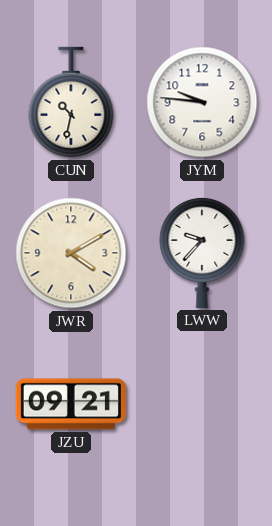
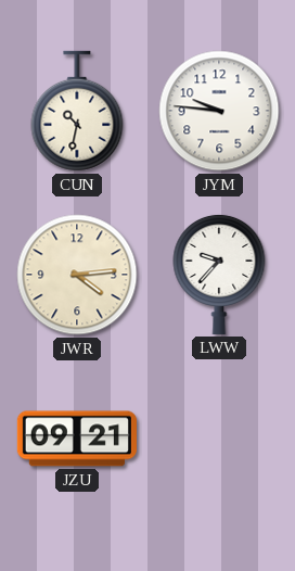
JWR: 4:10 -> 4:14
